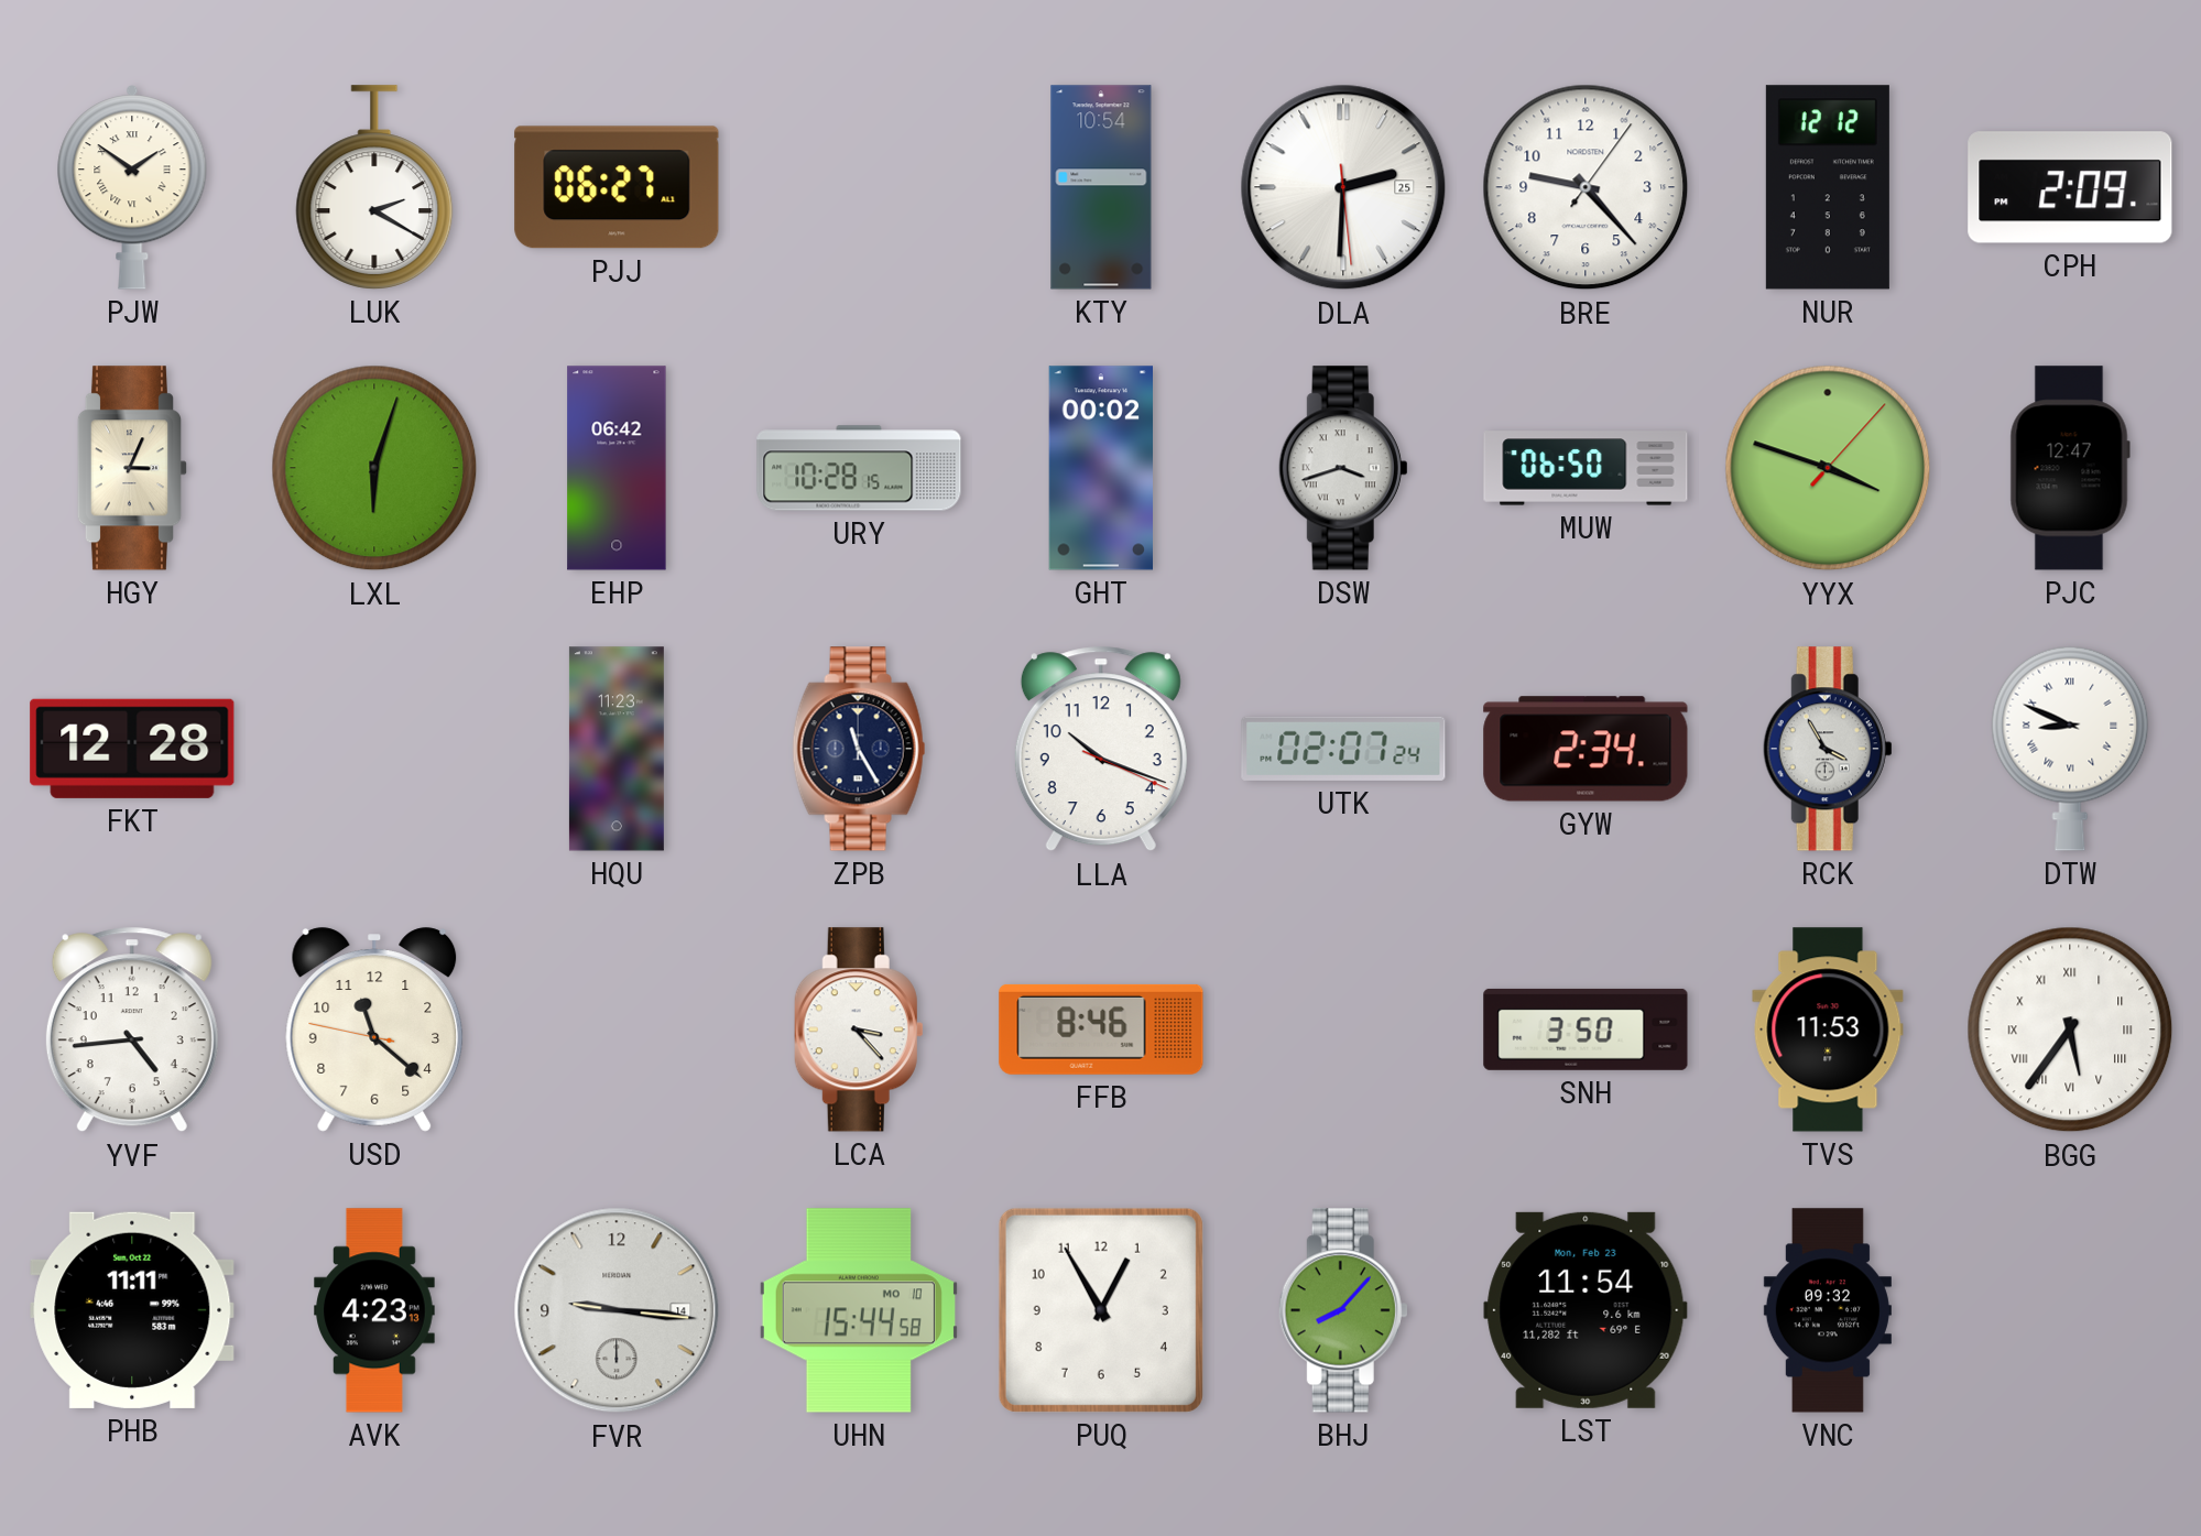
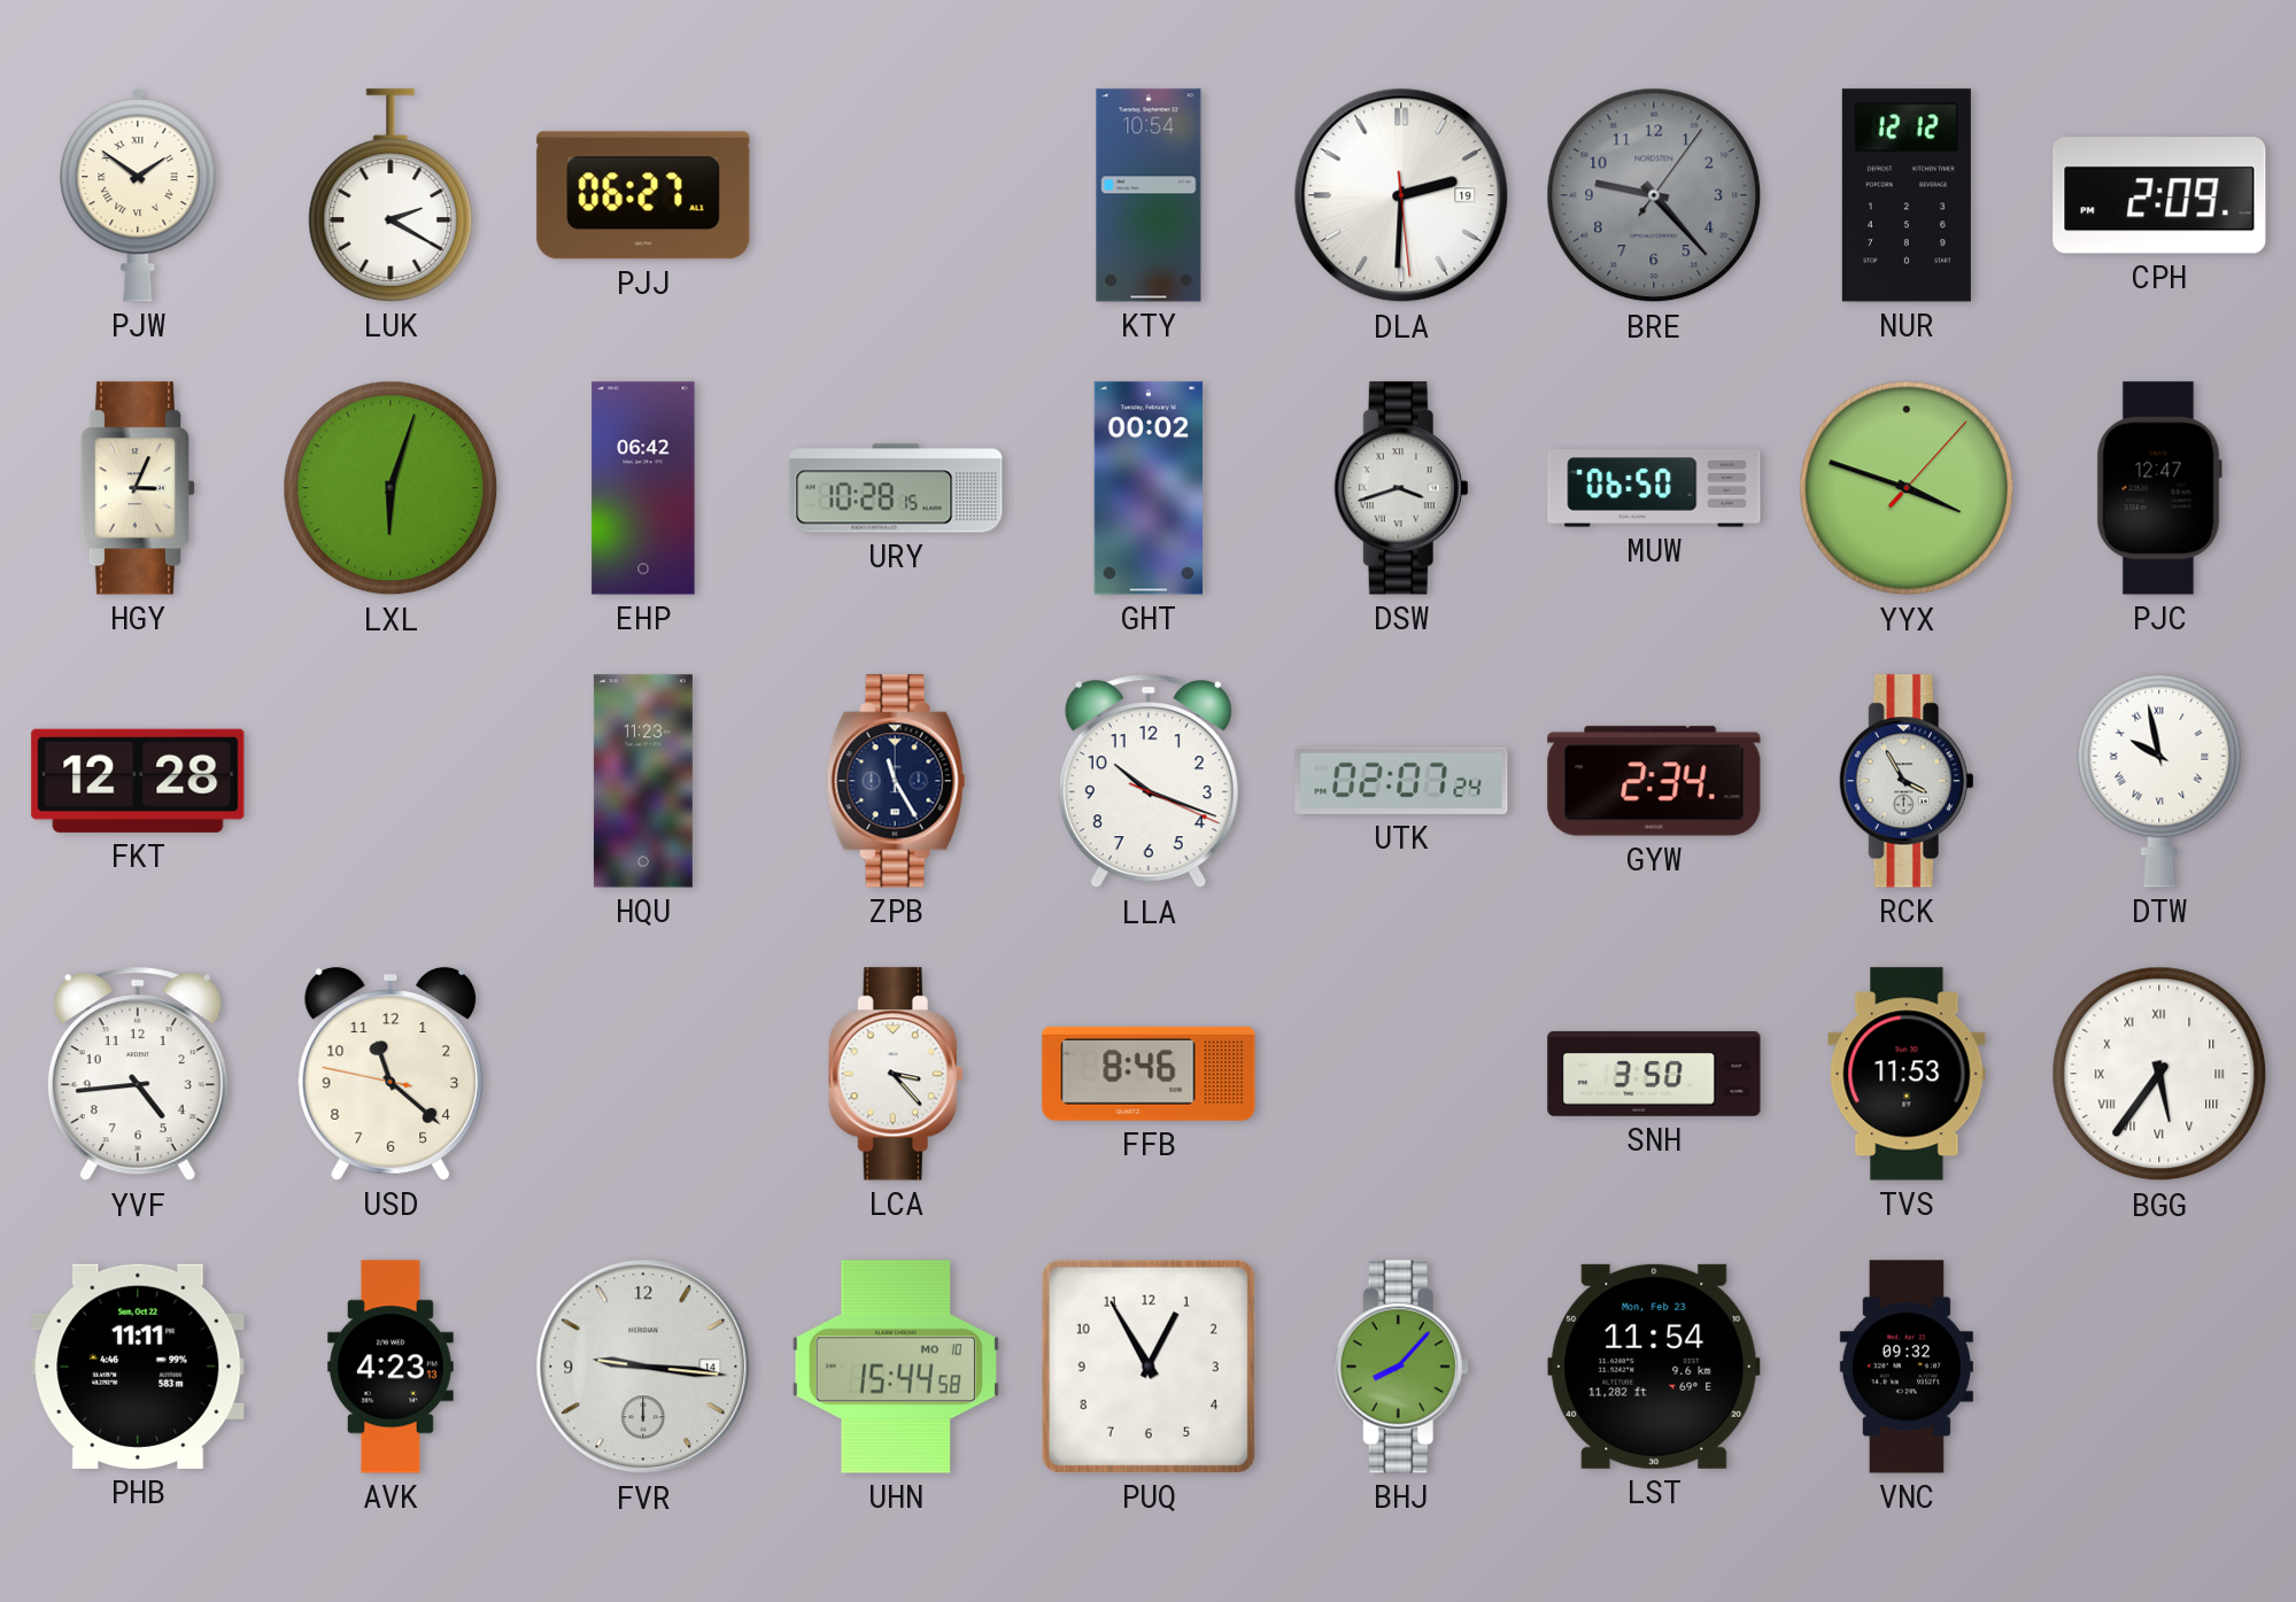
DLA date: 25 -> 19
BRE dial: white -> grey
DTW: 8:49 -> 9:58
